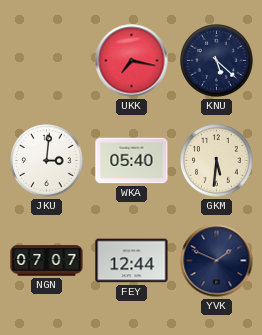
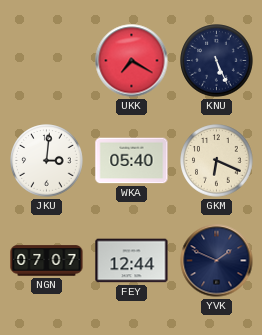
UKK: 7:17 -> 7:20
KNU: 5:22 -> 5:26
GKM: 5:31 -> 6:19
